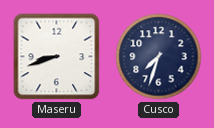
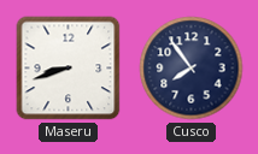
Cusco: 7:33 -> 7:54
